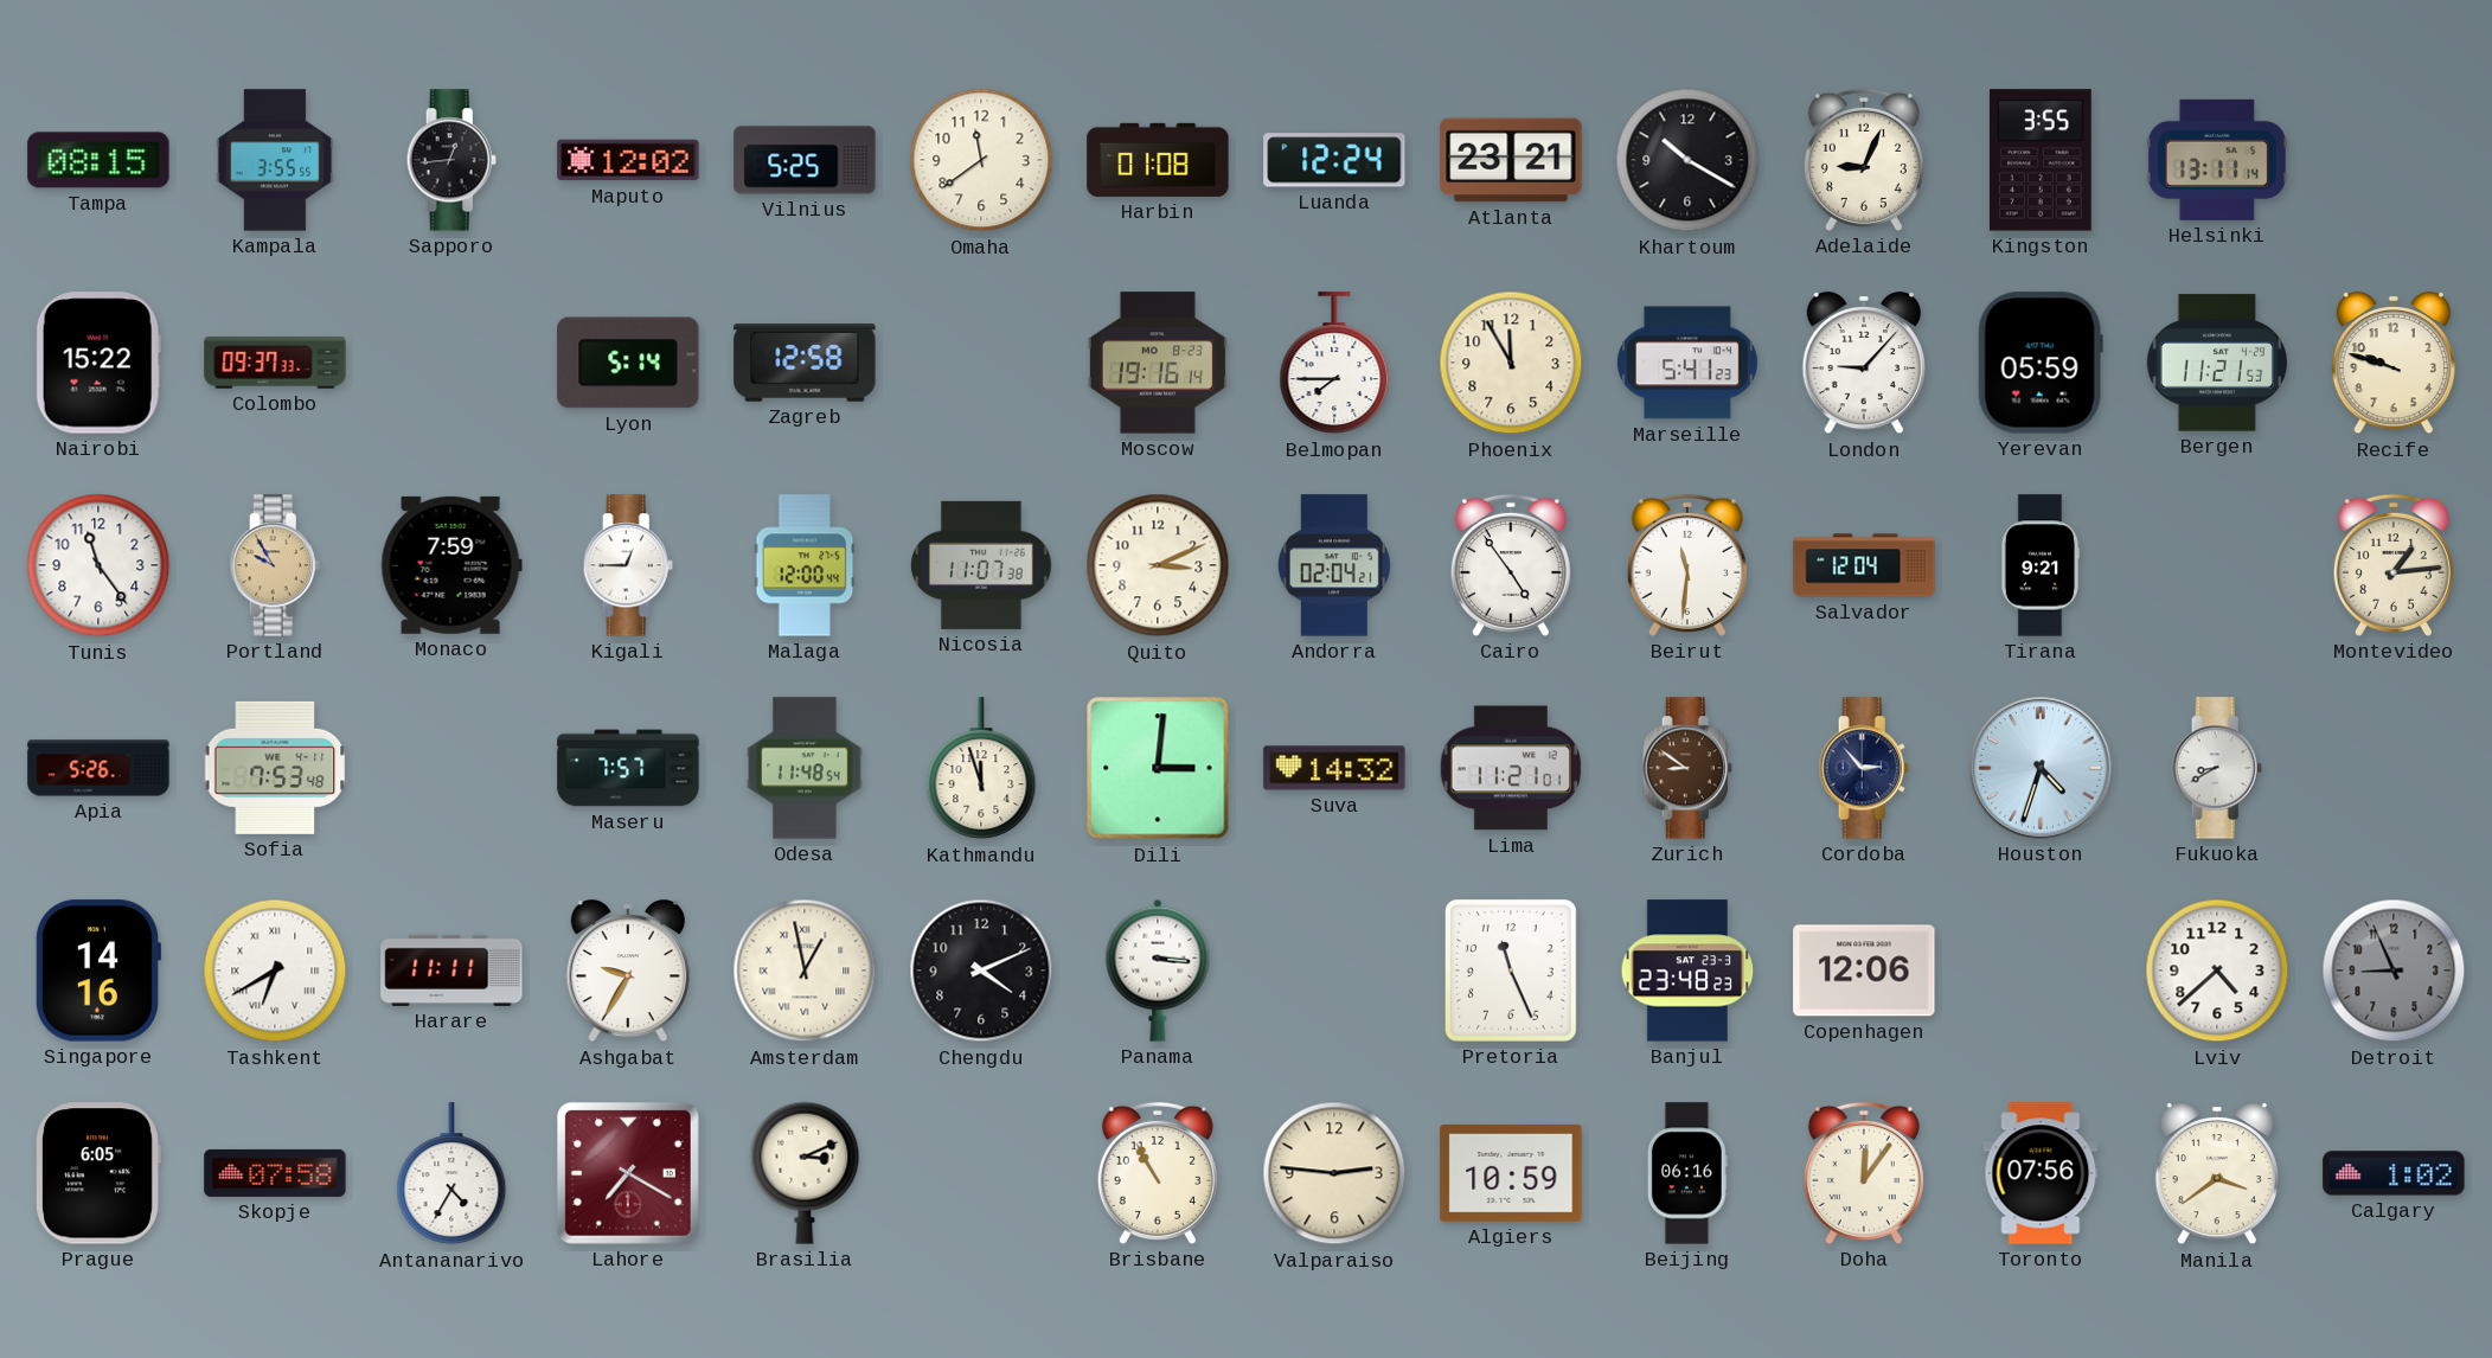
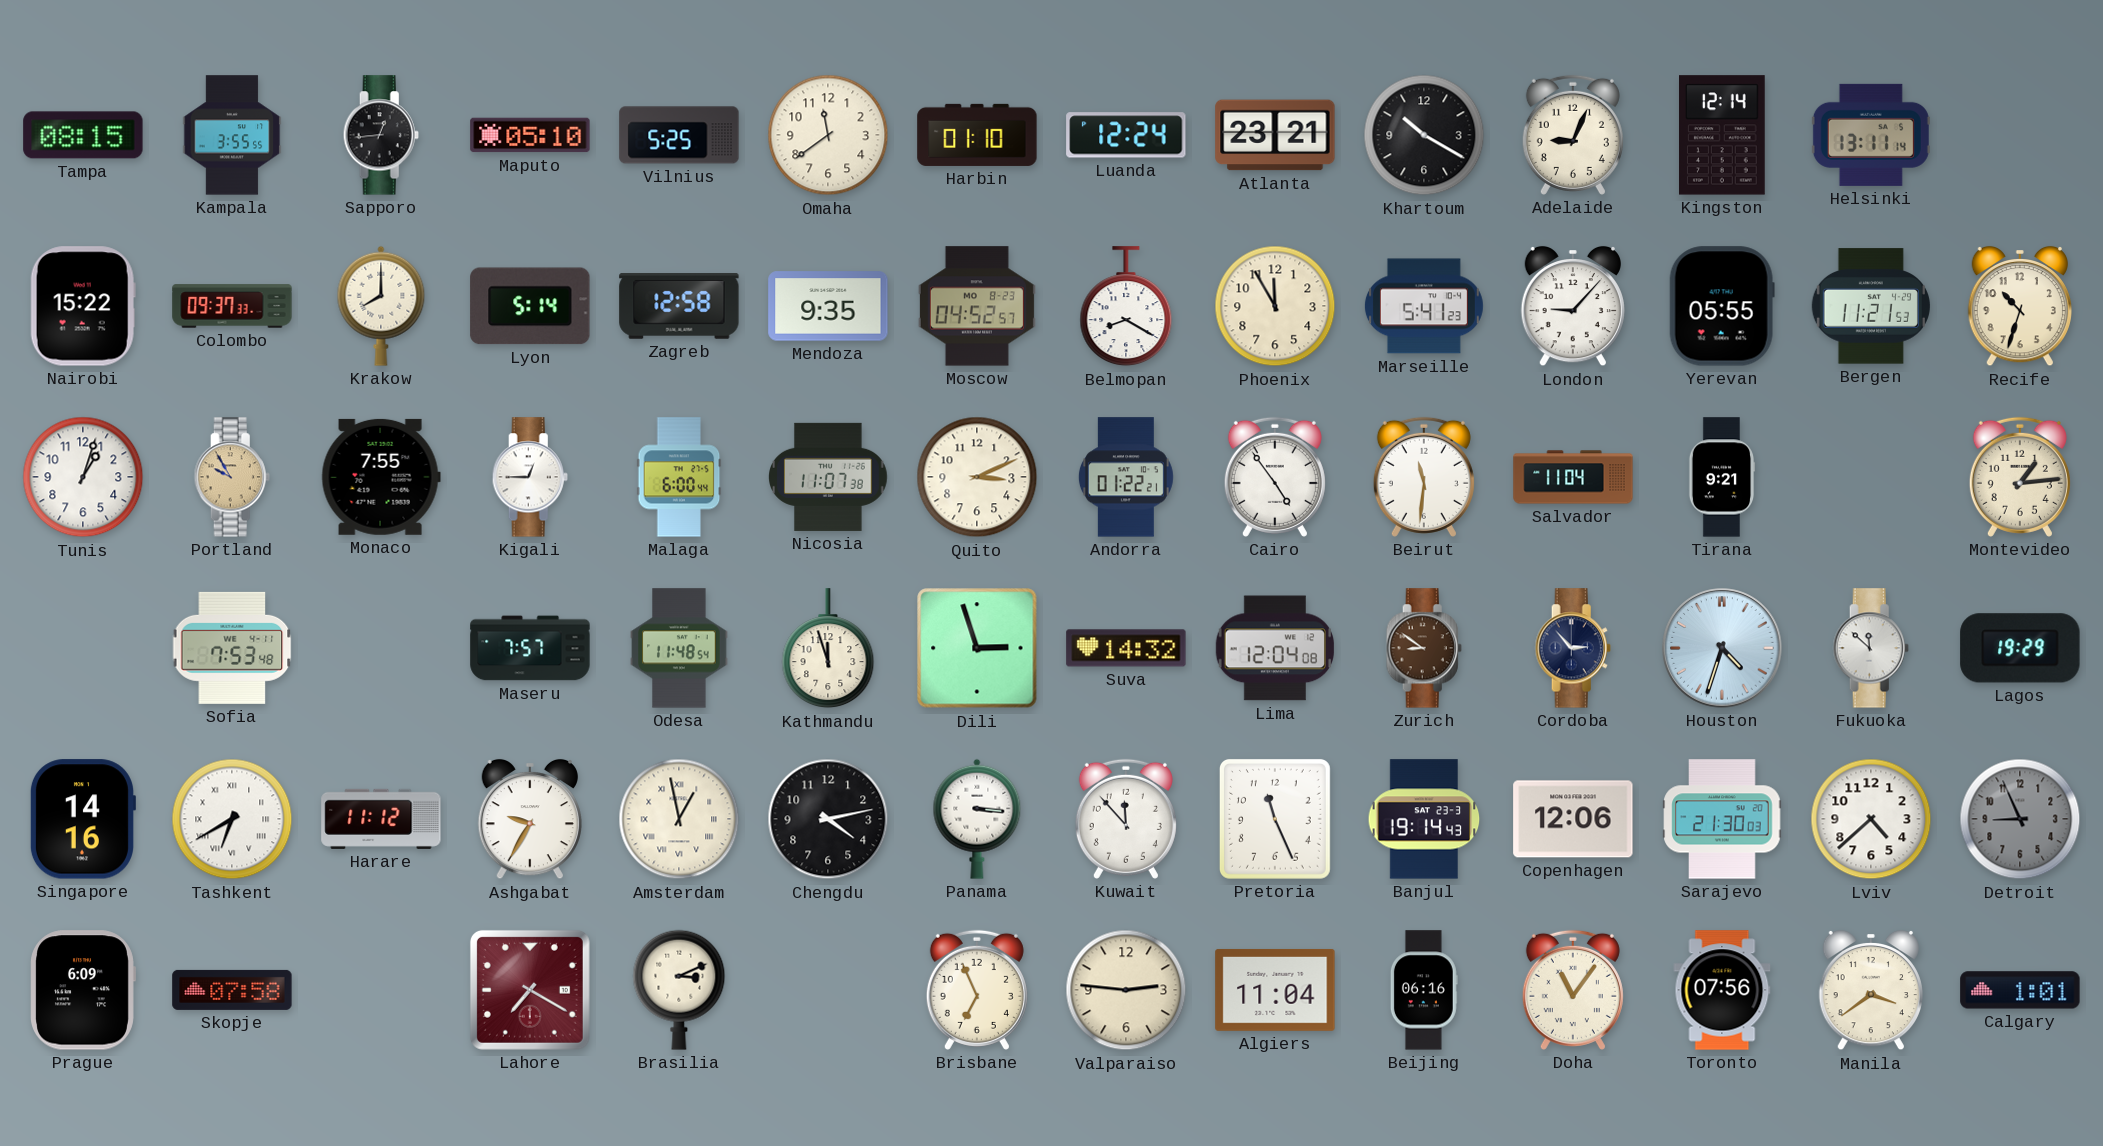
Maputo: 12:02 -> 05:10
Harbin: 01:08 -> 01:10
Kingston: 3:55 -> 12:14
Krakow: none -> 8:00
Mendoza: none -> 9:35
Moscow: 19:16 -> 04:52
Belmopan: 7:45 -> 8:20
Yerevan: 05:59 -> 05:55
Recife: 9:48 -> 10:33
Tunis: 11:24 -> 1:03
Monaco: 7:59 -> 7:55
Malaga: 12:00 -> 6:00
Andorra: 02:04 -> 01:22
Salvador: 12:04 -> 11:04
Apia: 5:26 -> none
Dili: 3:01 -> 2:57
Lima: 11:21 -> 12:04
Fukuoka: 8:40 -> 11:52
Lagos: none -> 19:29
Harare: 11:11 -> 11:12
Chengdu: 4:11 -> 4:13
Kuwait: none -> 11:53
Banjul: 23:48 -> 19:14
Sarajevo: none -> 21:30
Prague: 6:05 -> 6:09
Antananarivo: 4:35 -> none
Brisbane: 10:55 -> 6:56
Algiers: 10:59 -> 11:04
Doha: 12:06 -> 11:06
Calgary: 1:02 -> 1:01
